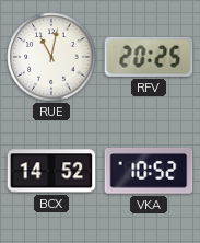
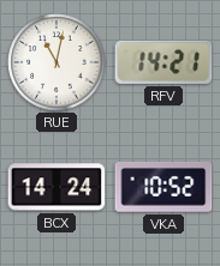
RFV: 20:25 -> 14:21
BCX: 14:52 -> 14:24
